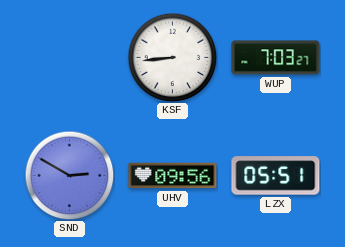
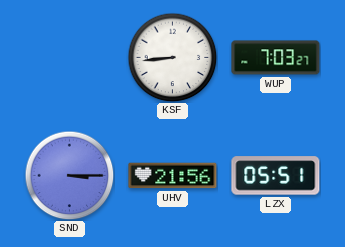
SND: 2:50 -> 3:15
UHV: 09:56 -> 21:56
